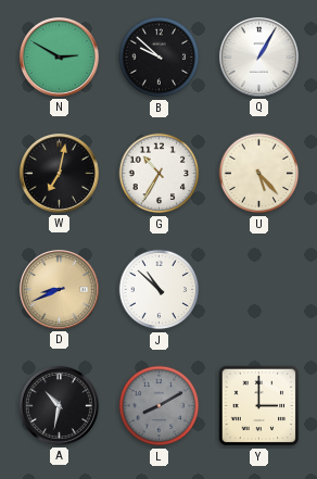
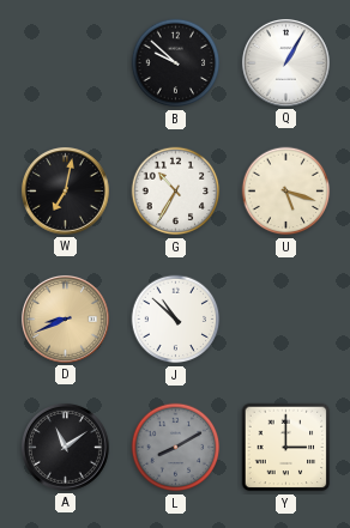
N: 2:50 -> none
U: 5:23 -> 5:18
A: 10:32 -> 11:09
